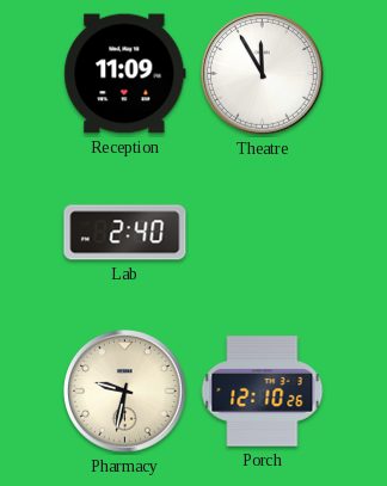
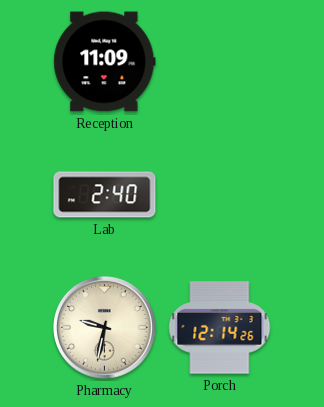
Theatre: 11:55 -> none
Porch: 12:10 -> 12:14
